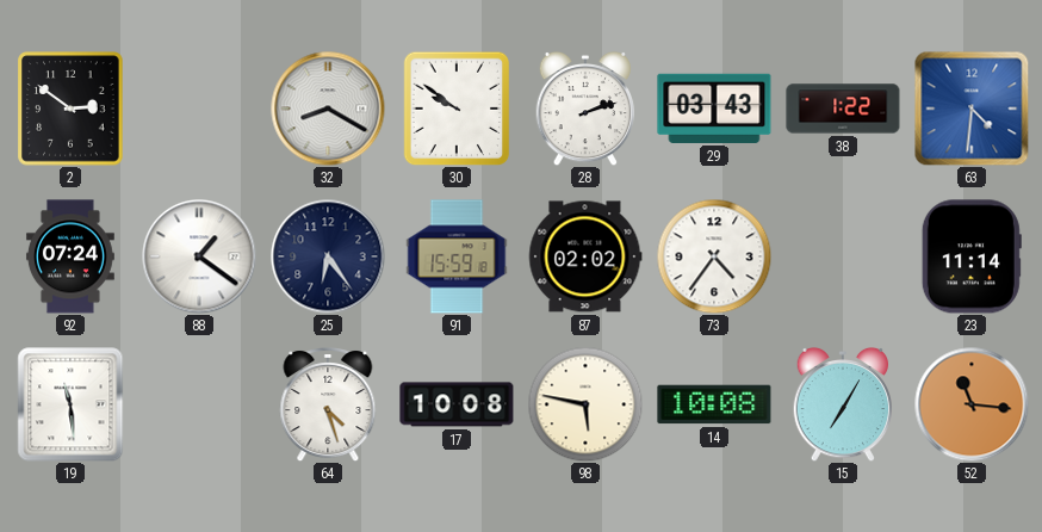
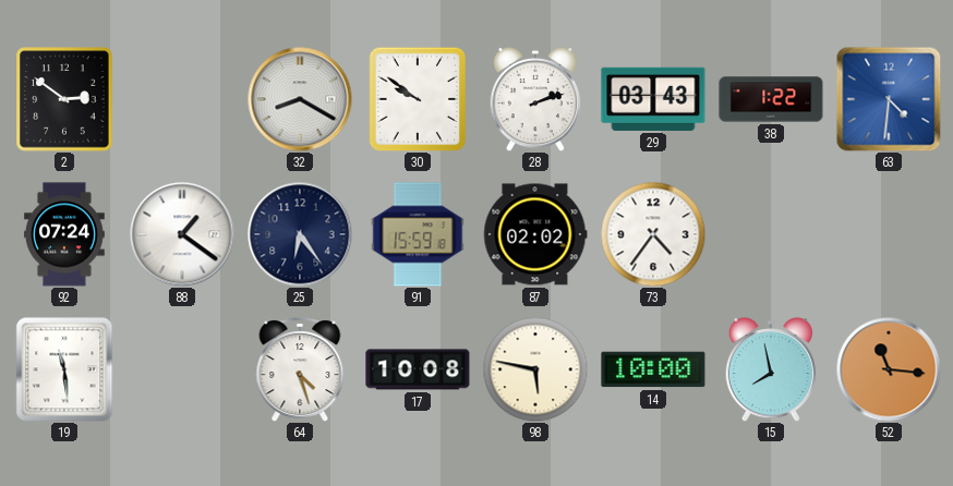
23: 11:14 -> none
14: 10:08 -> 10:00
15: 7:05 -> 7:58
